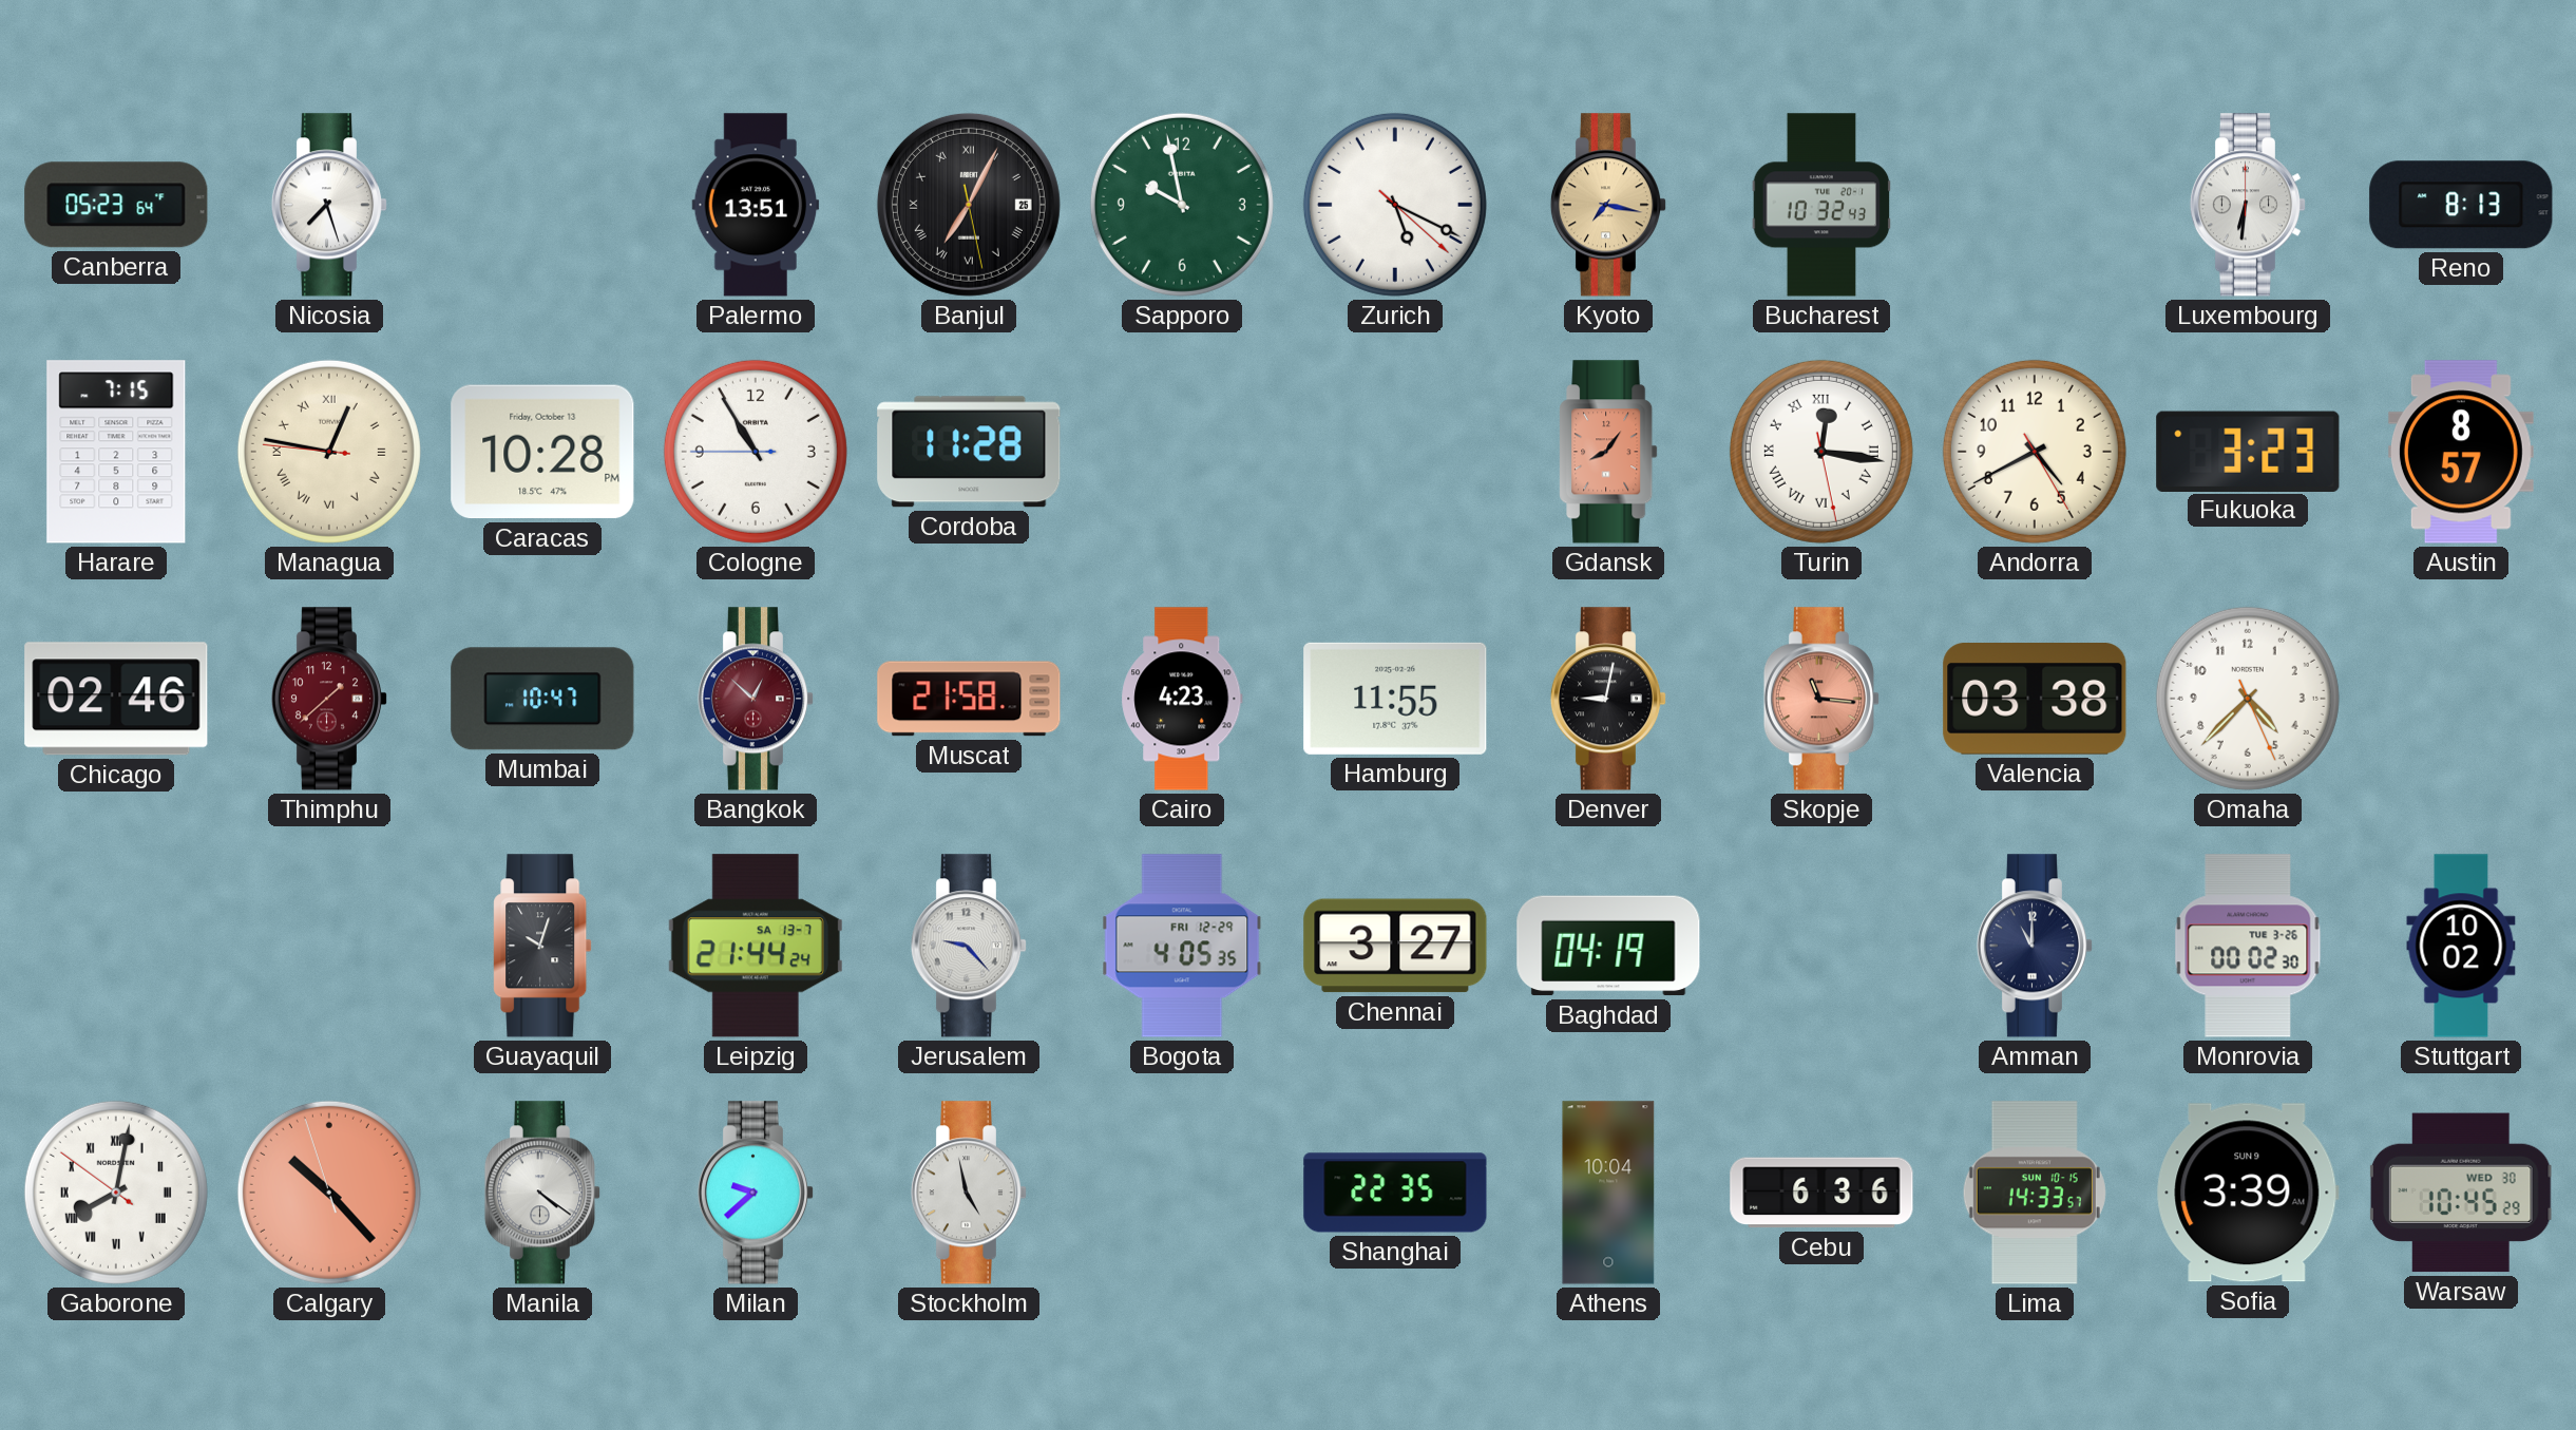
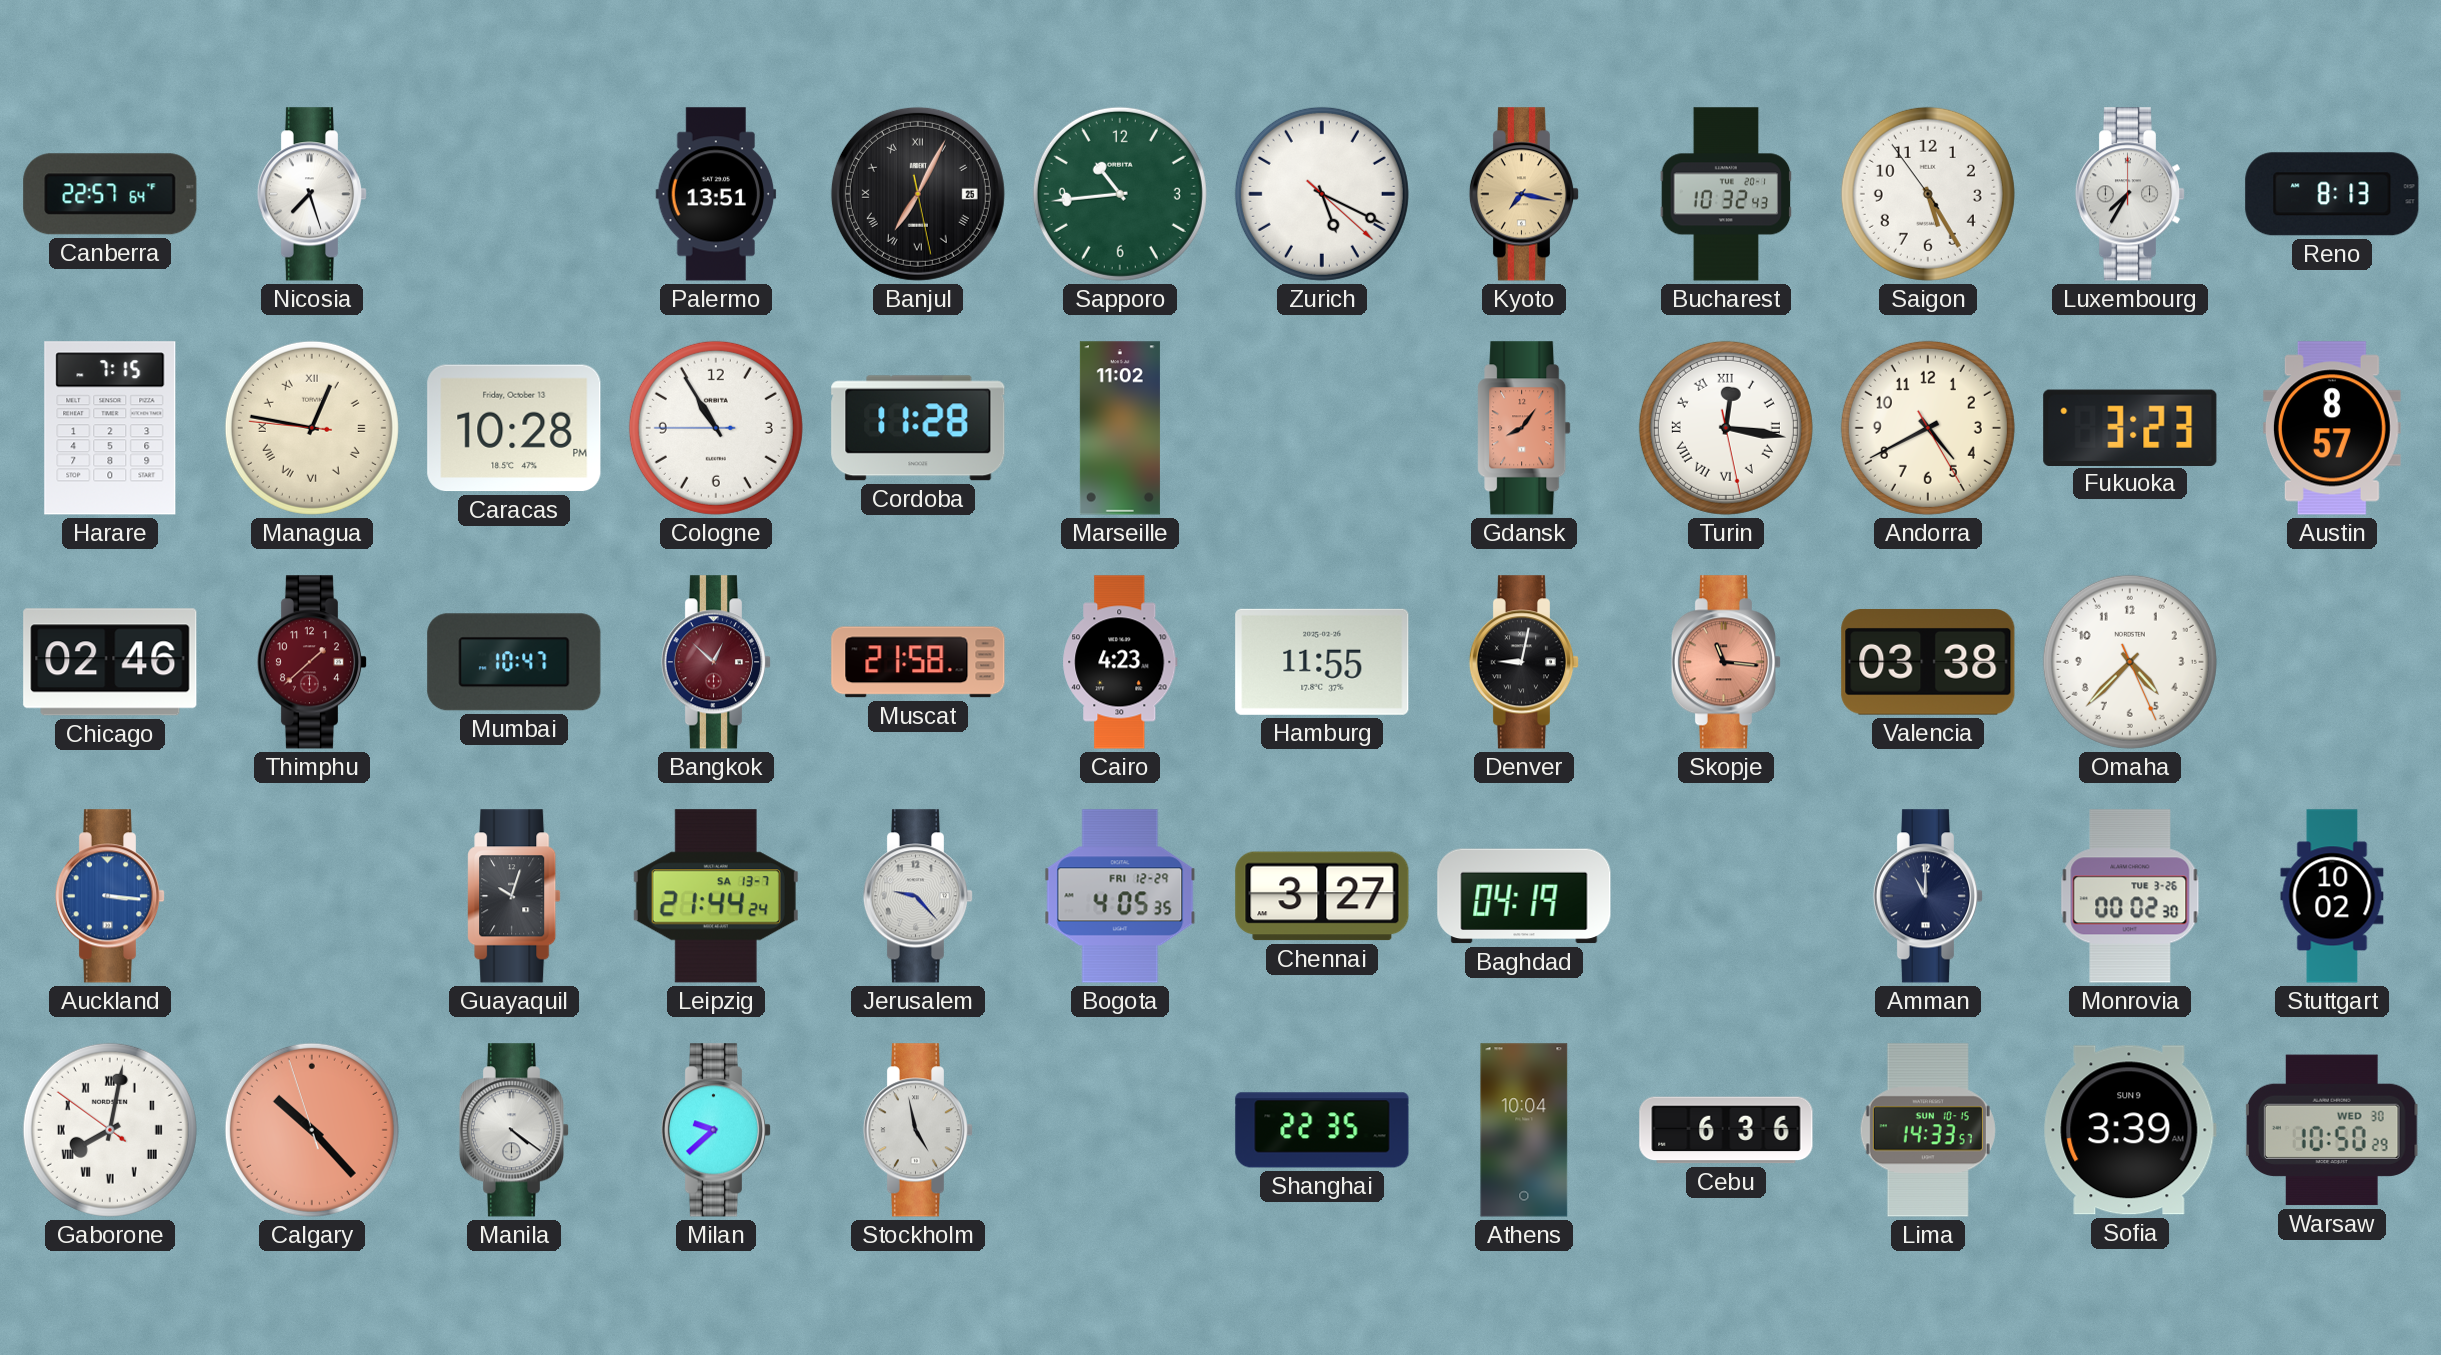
Canberra: 05:23 -> 22:57
Sapporo: 9:58 -> 10:44
Saigon: none -> 5:24
Luxembourg: 6:31 -> 7:35
Marseille: none -> 11:02
Auckland: none -> 3:16
Warsaw: 10:45 -> 10:50
